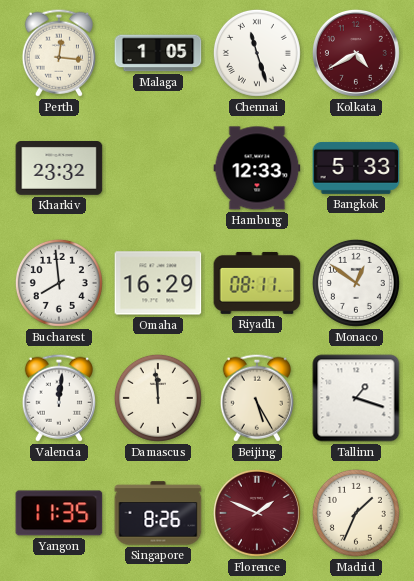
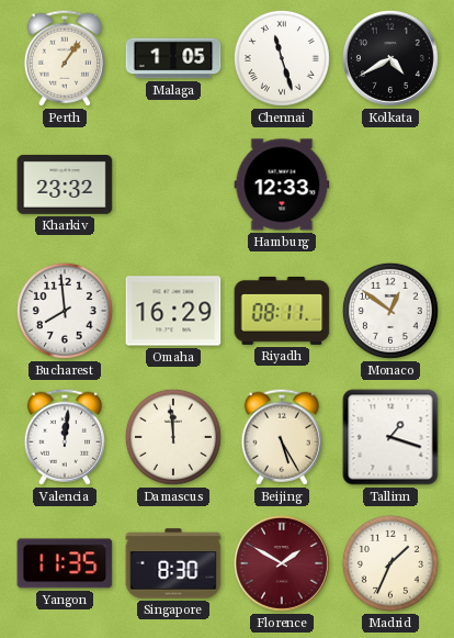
Perth: 12:16 -> 1:06
Kolkata dial: burgundy -> black
Bangkok: 5:33 -> none
Singapore: 8:26 -> 8:30
Florence: 1:49 -> 1:50
